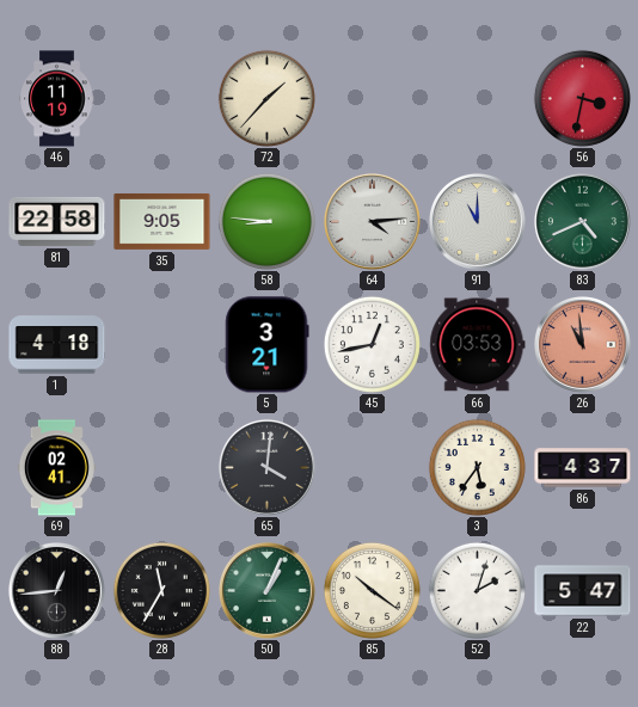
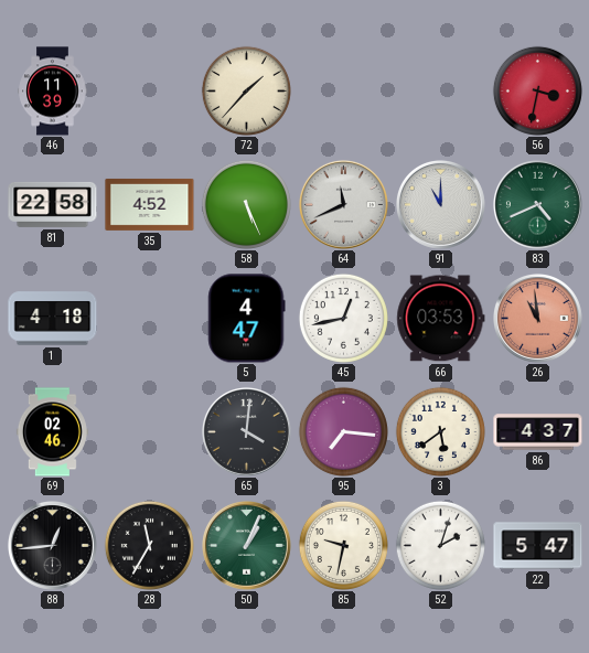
46: 11:19 -> 11:39
35: 9:05 -> 4:52
58: 8:46 -> 5:26
64: 4:14 -> 11:41
5: 3:21 -> 4:47
69: 02:41 -> 02:46
95: none -> 7:16
3: 5:36 -> 5:39
85: 10:21 -> 9:32
